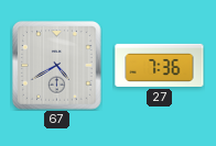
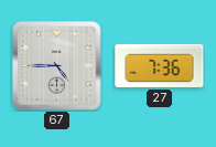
67: 4:40 -> 4:45
